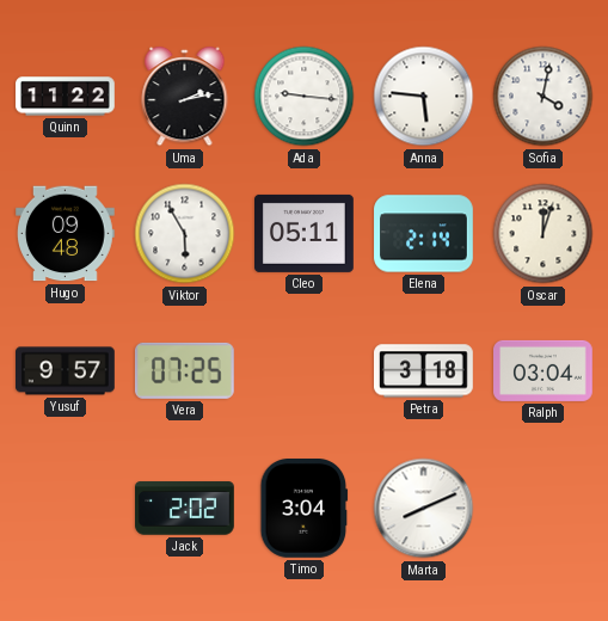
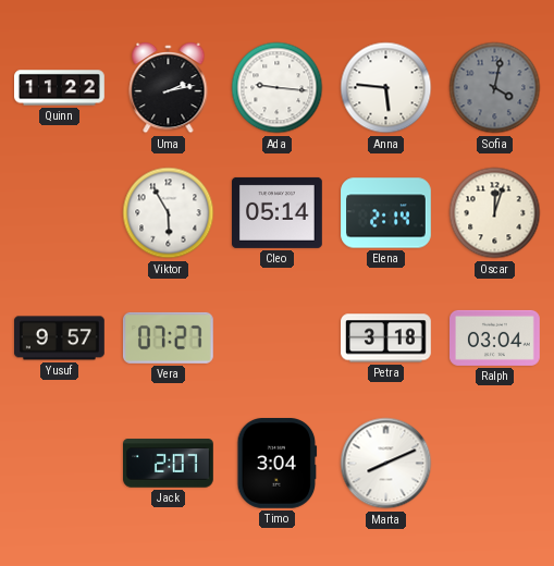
Sofia dial: white -> grey
Hugo: 09:48 -> none
Cleo: 05:11 -> 05:14
Vera: 07:25 -> 07:27
Jack: 2:02 -> 2:07
